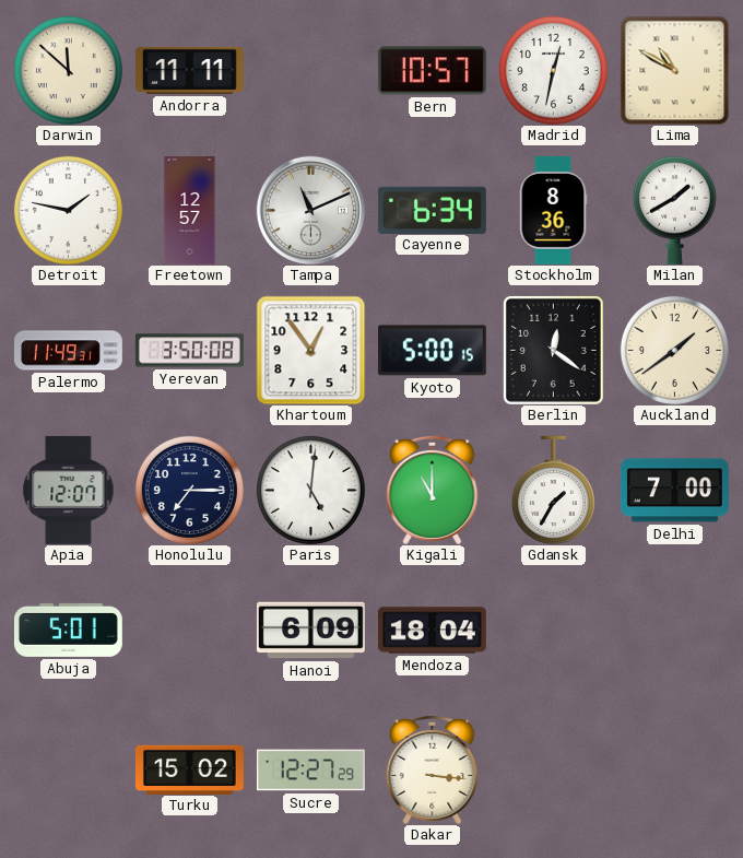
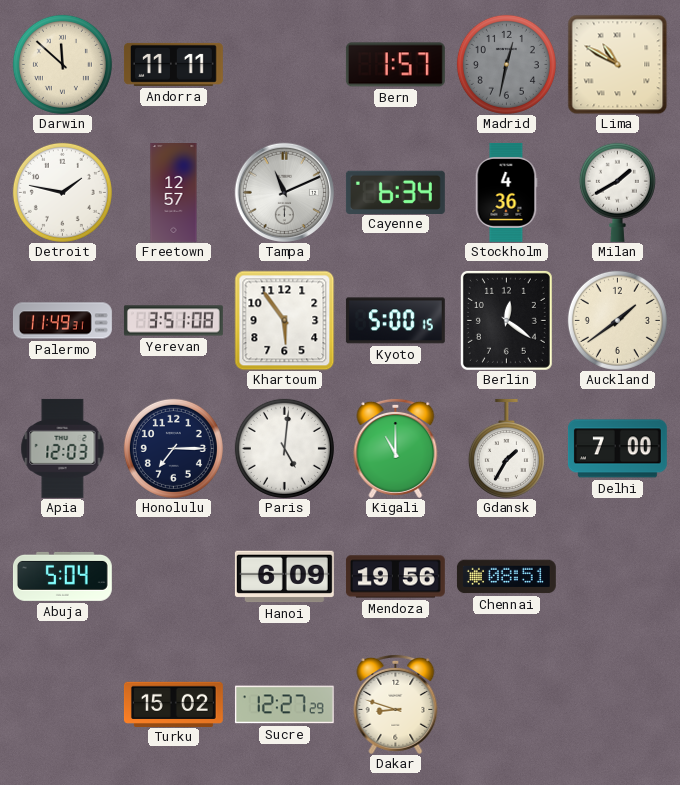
Bern: 10:57 -> 1:57
Madrid dial: white -> grey
Stockholm: 8:36 -> 4:36
Yerevan: 3:50 -> 3:51
Khartoum: 12:54 -> 5:54
Apia: 12:07 -> 12:03
Abuja: 5:01 -> 5:04
Mendoza: 18:04 -> 19:56
Chennai: none -> 08:51
Dakar: 3:16 -> 8:48
